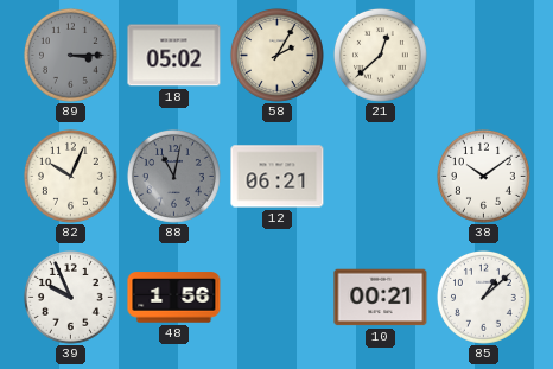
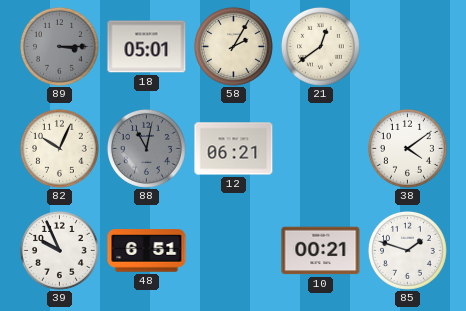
18: 05:02 -> 05:01
21: 12:38 -> 12:39
38: 10:09 -> 4:09
48: 1:56 -> 6:51
85: 1:08 -> 1:48
